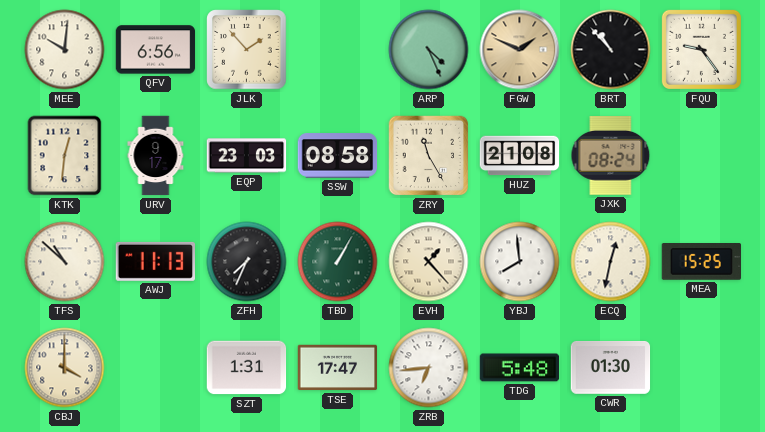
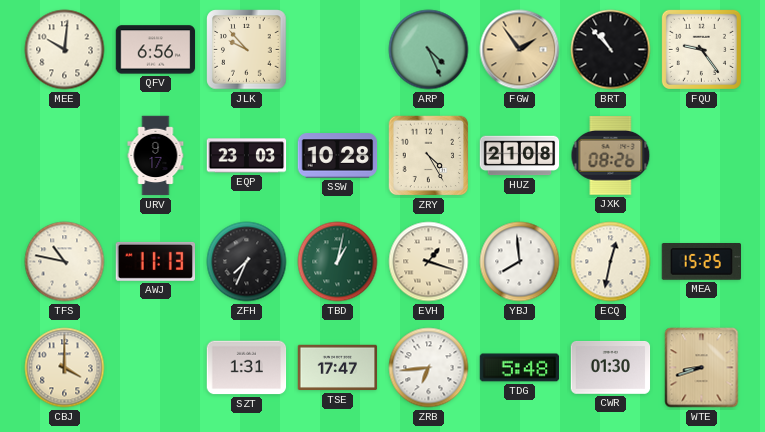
JLK: 1:53 -> 9:53
FGW: 1:49 -> 1:54
KTK: 12:31 -> none
SSW: 08:58 -> 10:28
ZRY: 11:25 -> 4:25
JXK: 08:24 -> 08:26
TFS: 10:52 -> 10:47
TBD: 1:05 -> 1:02
EVH: 1:23 -> 1:18
WTE: none -> 8:42
